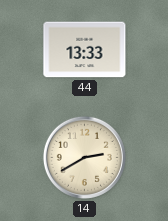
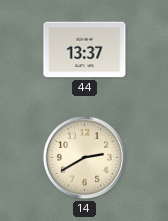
44: 13:33 -> 13:37
